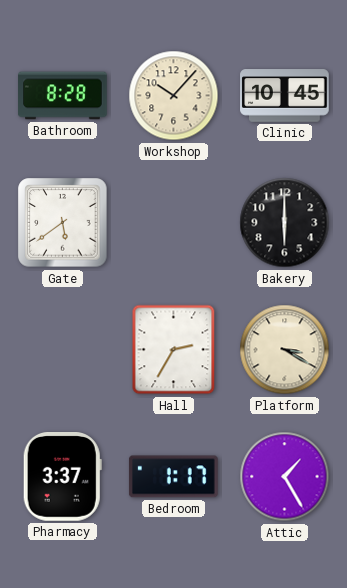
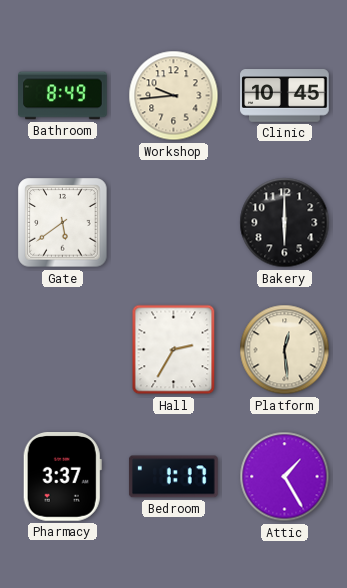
Bathroom: 8:28 -> 8:49
Workshop: 10:07 -> 9:44
Platform: 3:20 -> 12:29
